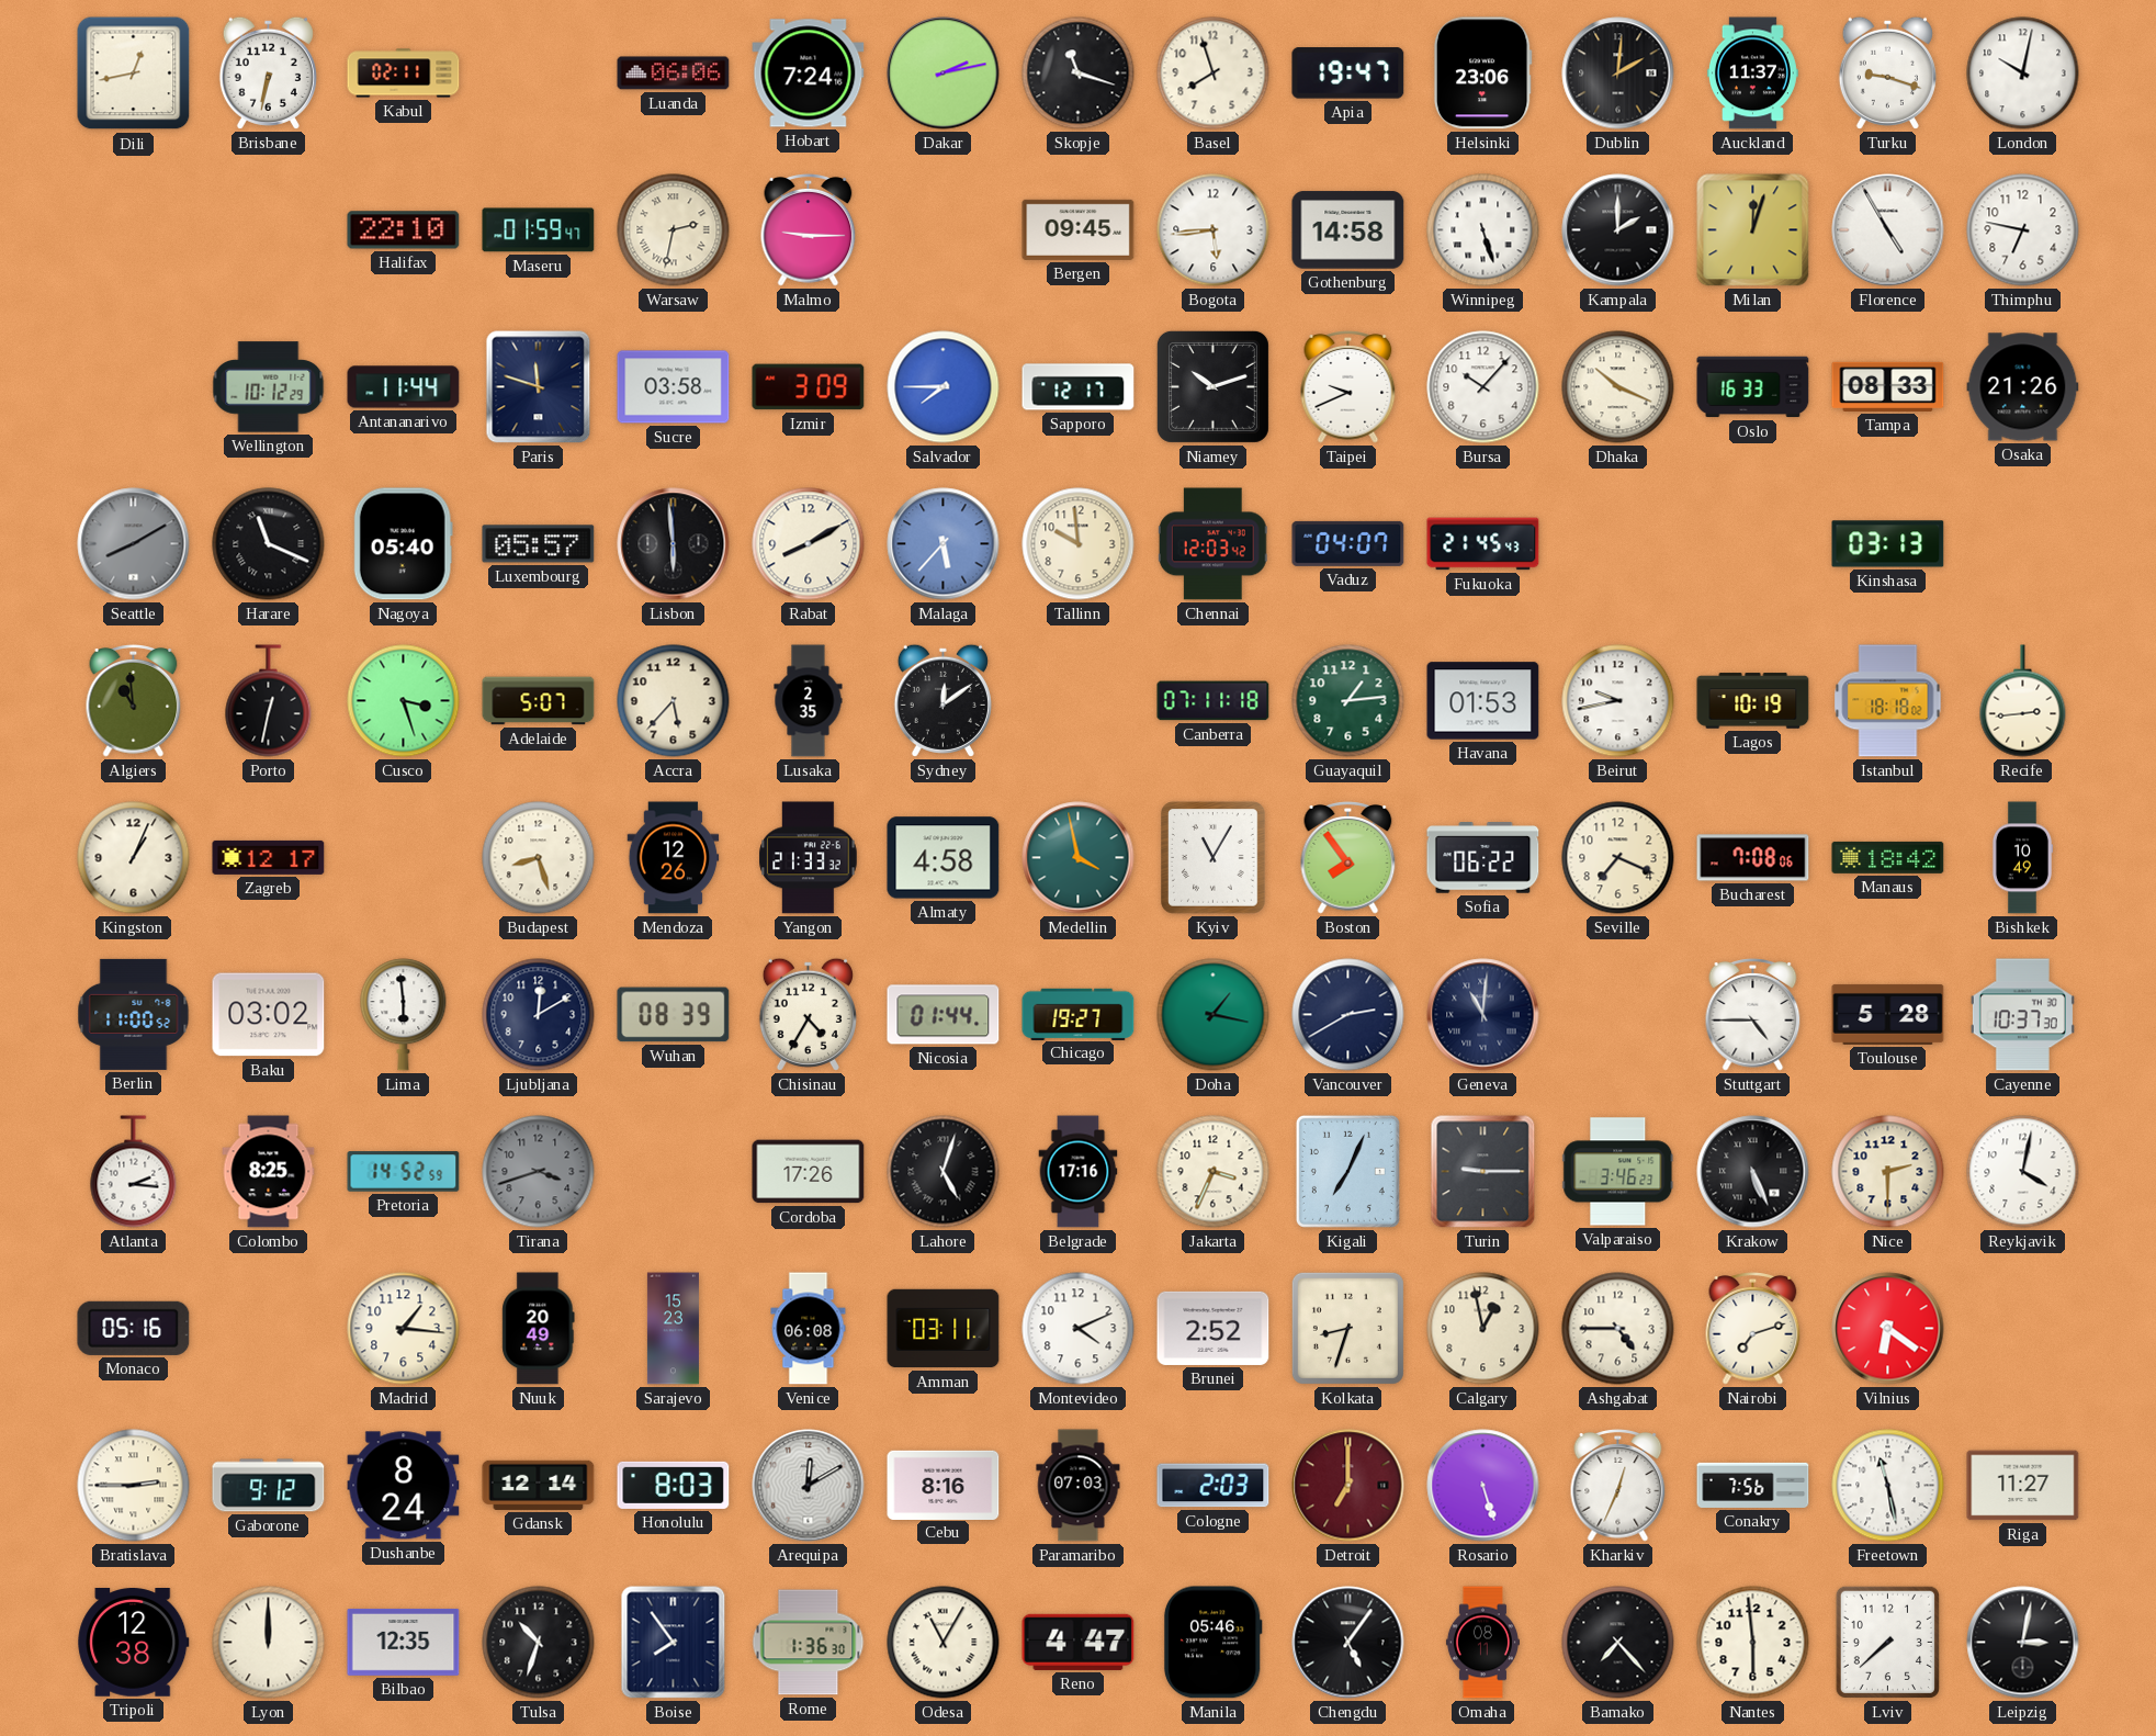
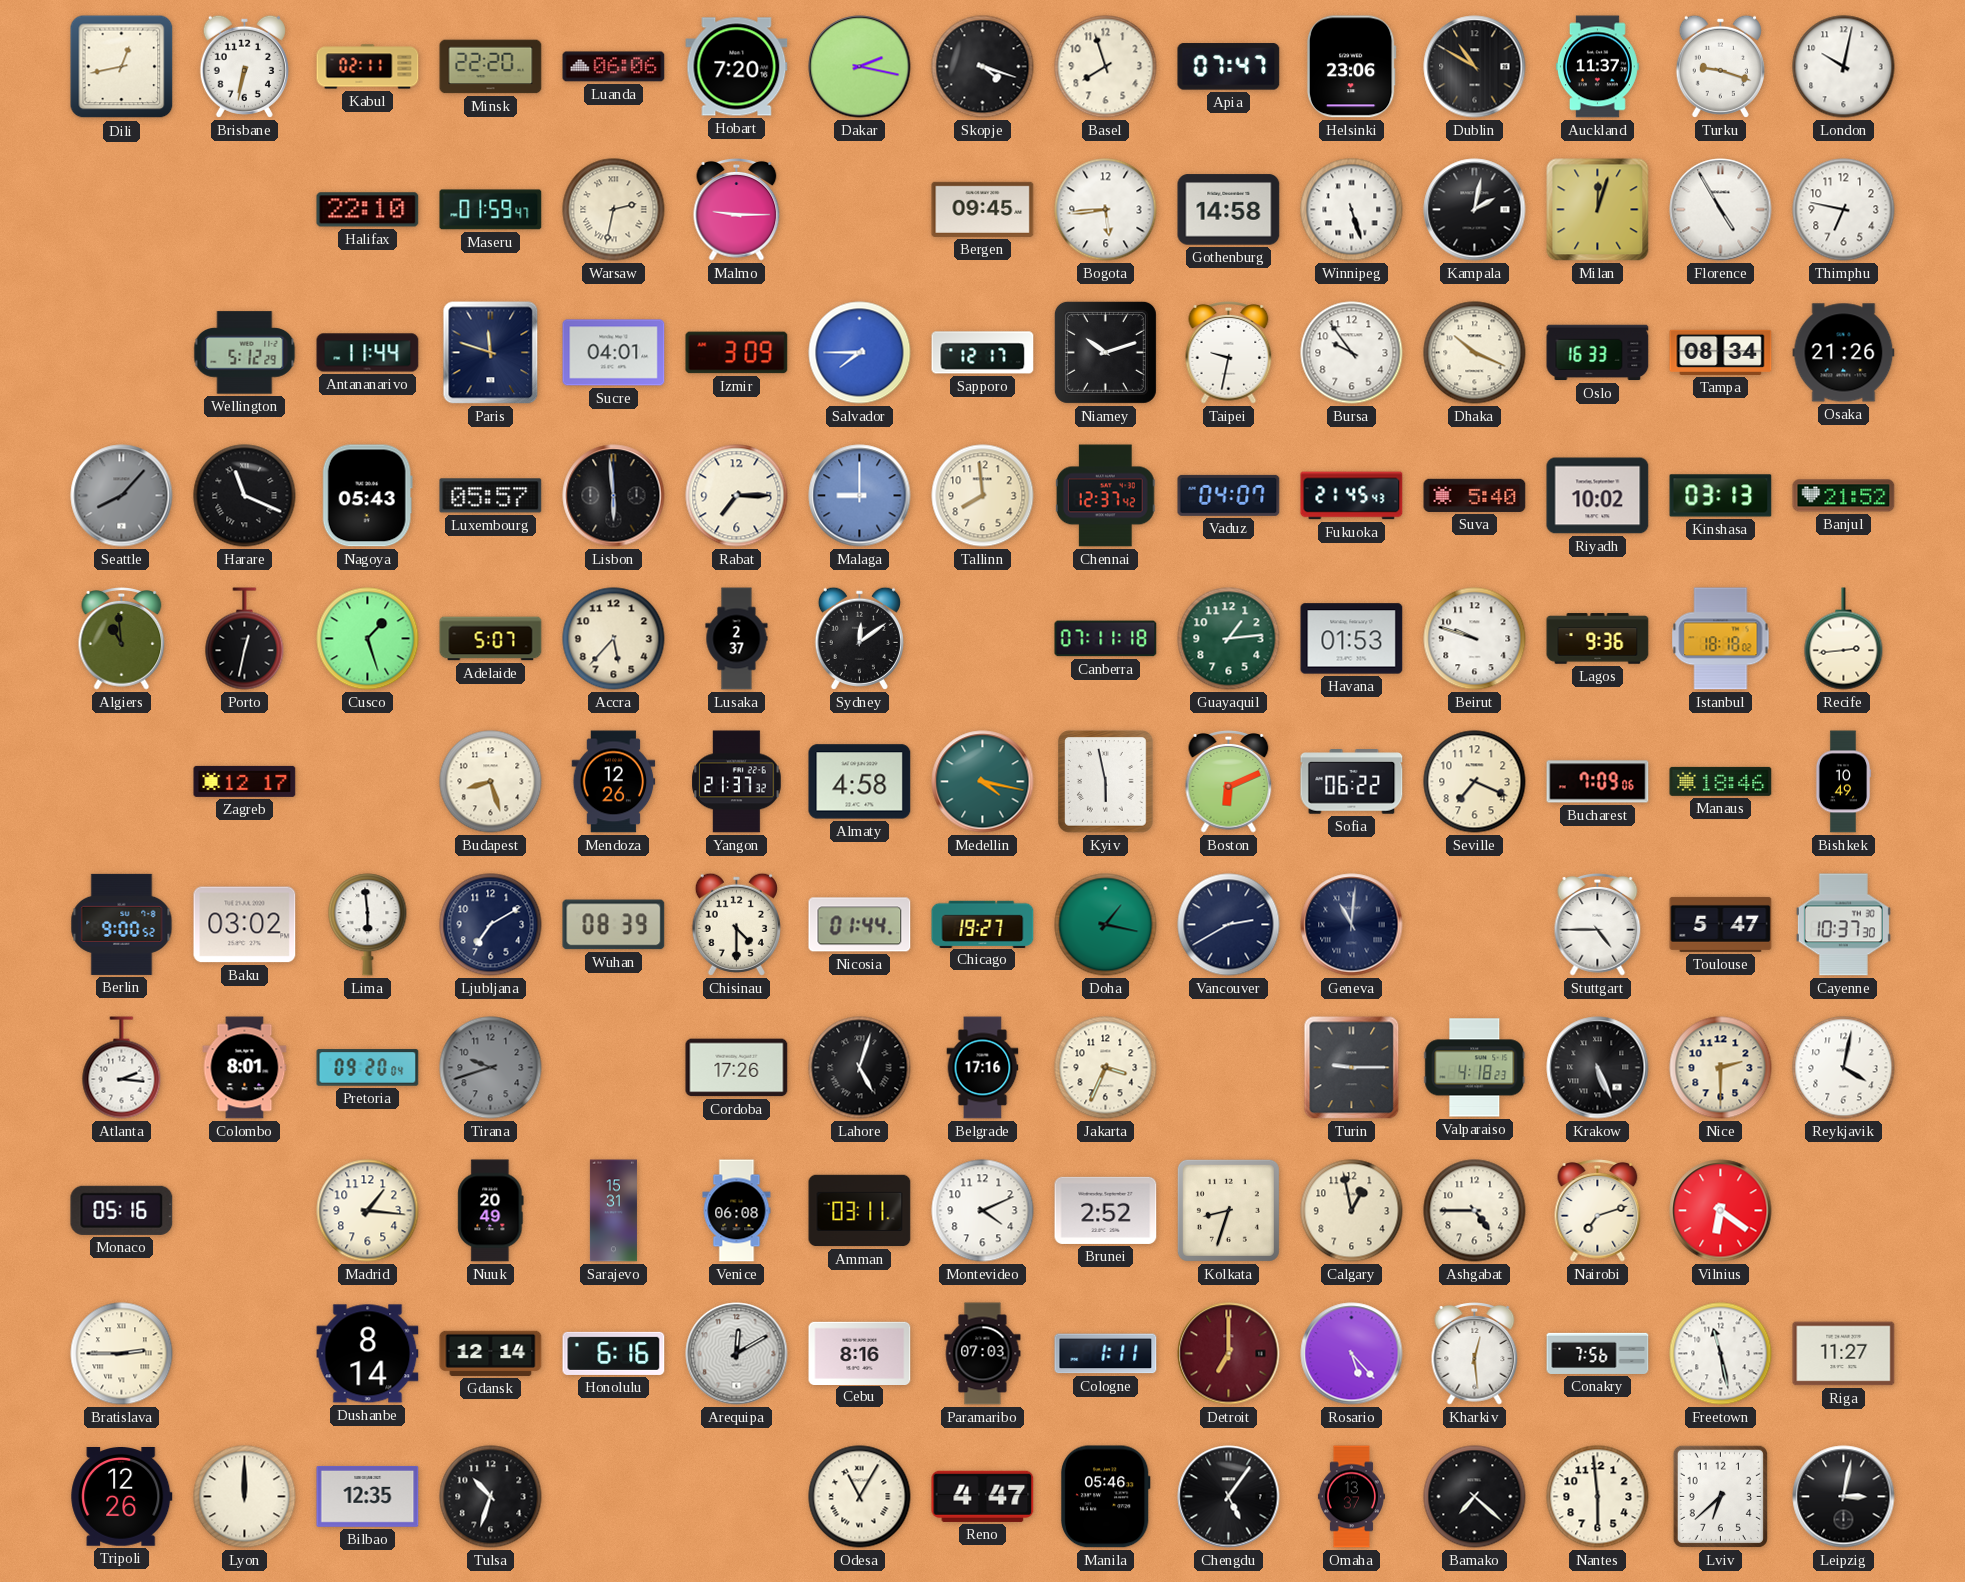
Minsk: none -> 22:20
Hobart: 7:24 -> 7:20
Dakar: 2:13 -> 2:17
Skopje: 11:18 -> 4:18
Apia: 19:47 -> 07:47
Dublin: 2:01 -> 10:50
Kampala: 2:00 -> 2:02
Wellington: 10:12 -> 5:12
Sucre: 03:58 -> 04:01
Taipei: 9:41 -> 9:32
Bursa: 10:07 -> 9:54
Tampa: 08:33 -> 08:34
Seattle: 8:10 -> 8:07
Nagoya: 05:40 -> 05:43
Rabat: 8:10 -> 7:15
Malaga: 5:37 -> 9:00
Tallinn: 9:59 -> 7:59
Chennai: 12:03 -> 12:37
Suva: none -> 5:40
Riyadh: none -> 10:02
Banjul: none -> 21:52
Cusco: 3:27 -> 1:27
Lusaka: 2:35 -> 2:37
Beirut: 9:43 -> 9:48
Lagos: 10:19 -> 9:36
Kingston: 1:04 -> none
Yangon: 21:33 -> 21:37
Medellin: 3:58 -> 4:17
Kyiv: 11:05 -> 5:58
Boston: 7:54 -> 6:11
Bucharest: 7:08 -> 7:09
Manaus: 18:42 -> 18:46
Berlin: 11:00 -> 9:00
Ljubljana: 12:10 -> 7:10
Chisinau: 4:35 -> 4:30
Toulouse: 5:28 -> 5:47
Colombo: 8:25 -> 8:01
Pretoria: 14:52 -> 09:20
Tirana: 3:42 -> 9:42
Kigali: 7:04 -> none
Valparaiso: 3:46 -> 4:18
Sarajevo: 15:23 -> 15:31
Gaborone: 9:12 -> none
Dushanbe: 8:24 -> 8:14
Honolulu: 8:03 -> 6:16
Cologne: 2:03 -> 1:11
Rosario: 5:27 -> 5:23
Kharkiv: 12:34 -> 12:29
Tripoli: 12:38 -> 12:26
Boise: 7:54 -> none
Rome: 1:36 -> none
Omaha: 08:11 -> 13:37
Bamako: 7:23 -> 7:22
Lviv: 7:38 -> 6:38
